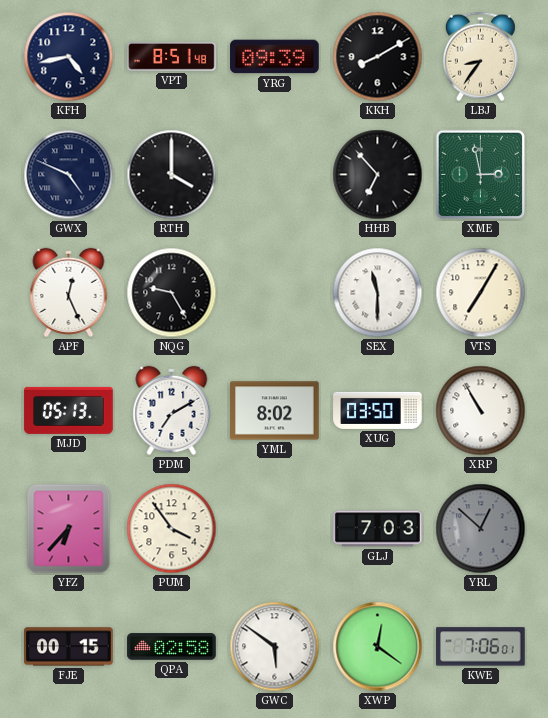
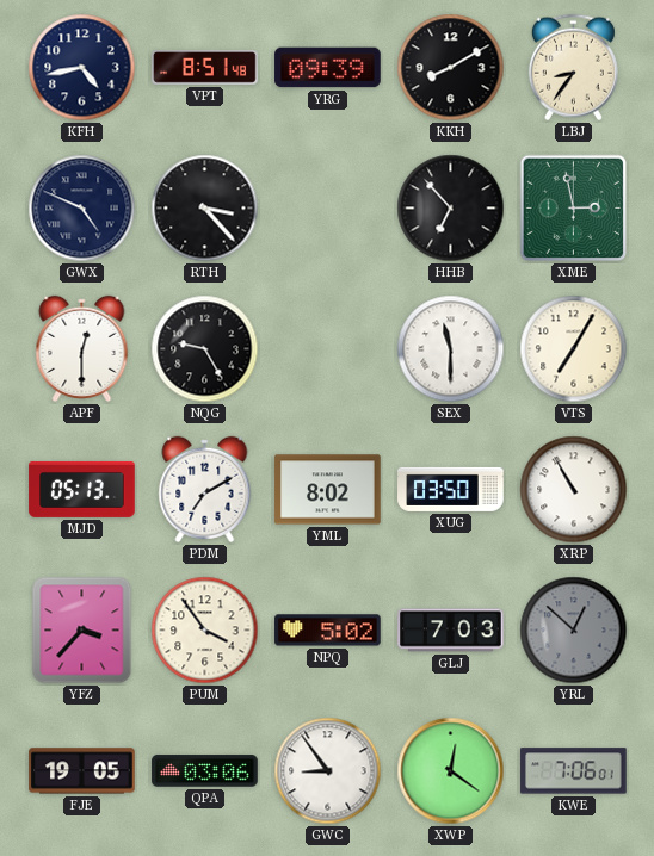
RTH: 4:00 -> 3:23
APF: 12:26 -> 12:30
YFZ: 6:37 -> 3:37
NPQ: none -> 5:02
FJE: 00:15 -> 19:05
QPA: 02:58 -> 03:06
GWC: 5:51 -> 8:54
